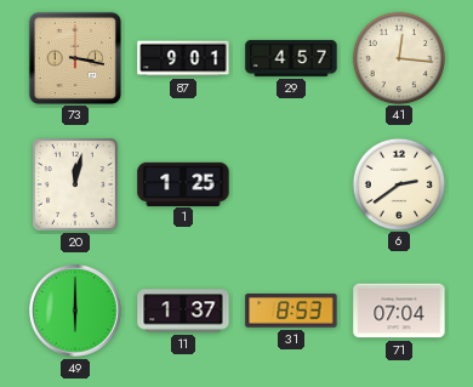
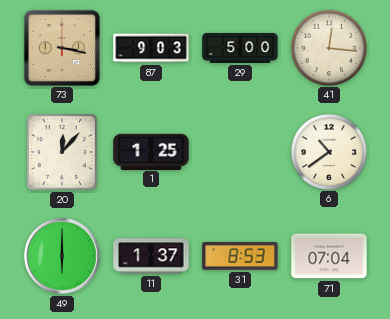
87: 9:01 -> 9:03
29: 4:57 -> 5:00
20: 12:02 -> 12:07
6: 2:39 -> 10:39
